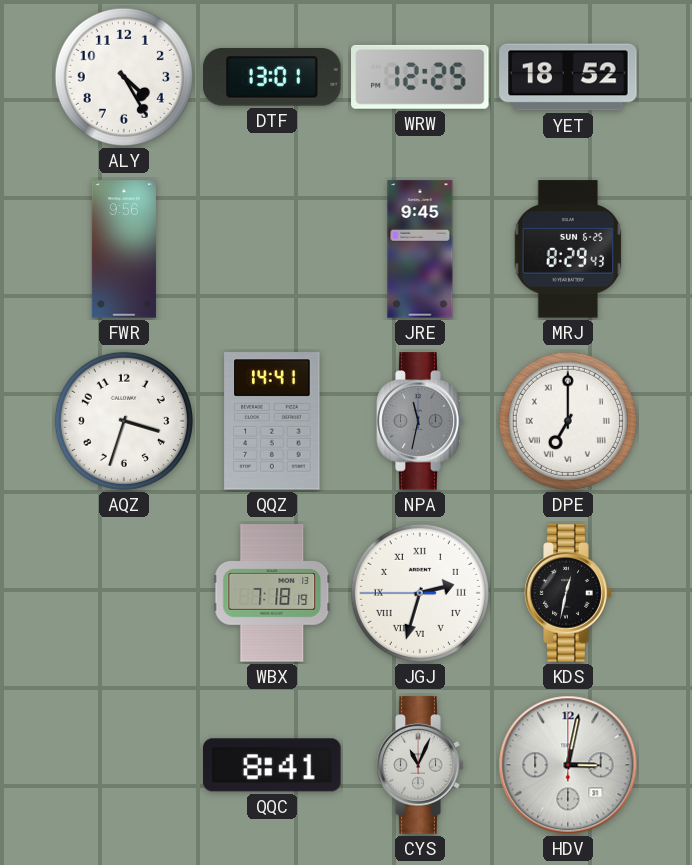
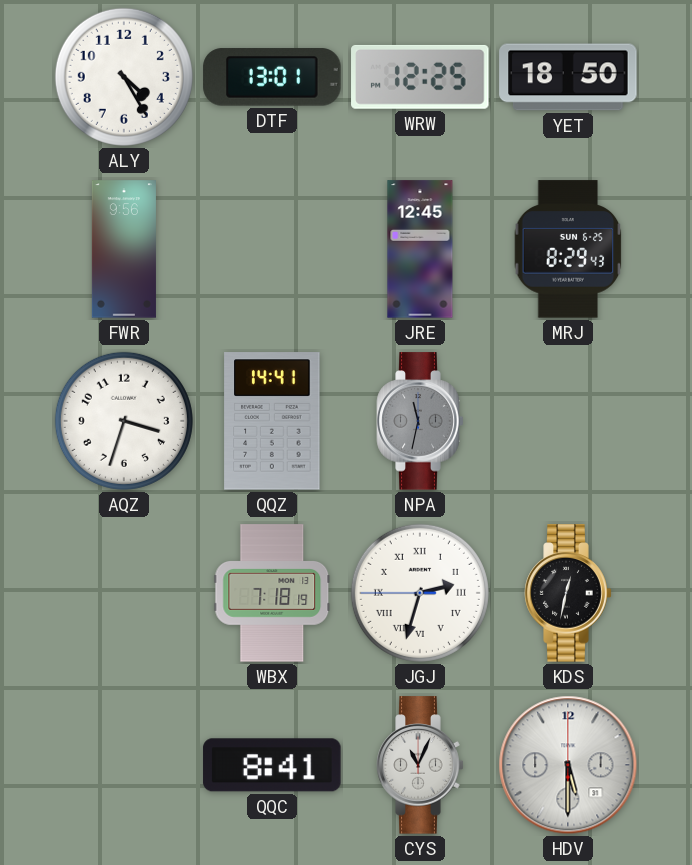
YET: 18:52 -> 18:50
JRE: 9:45 -> 12:45
DPE: 7:00 -> none
HDV: 3:02 -> 5:30
